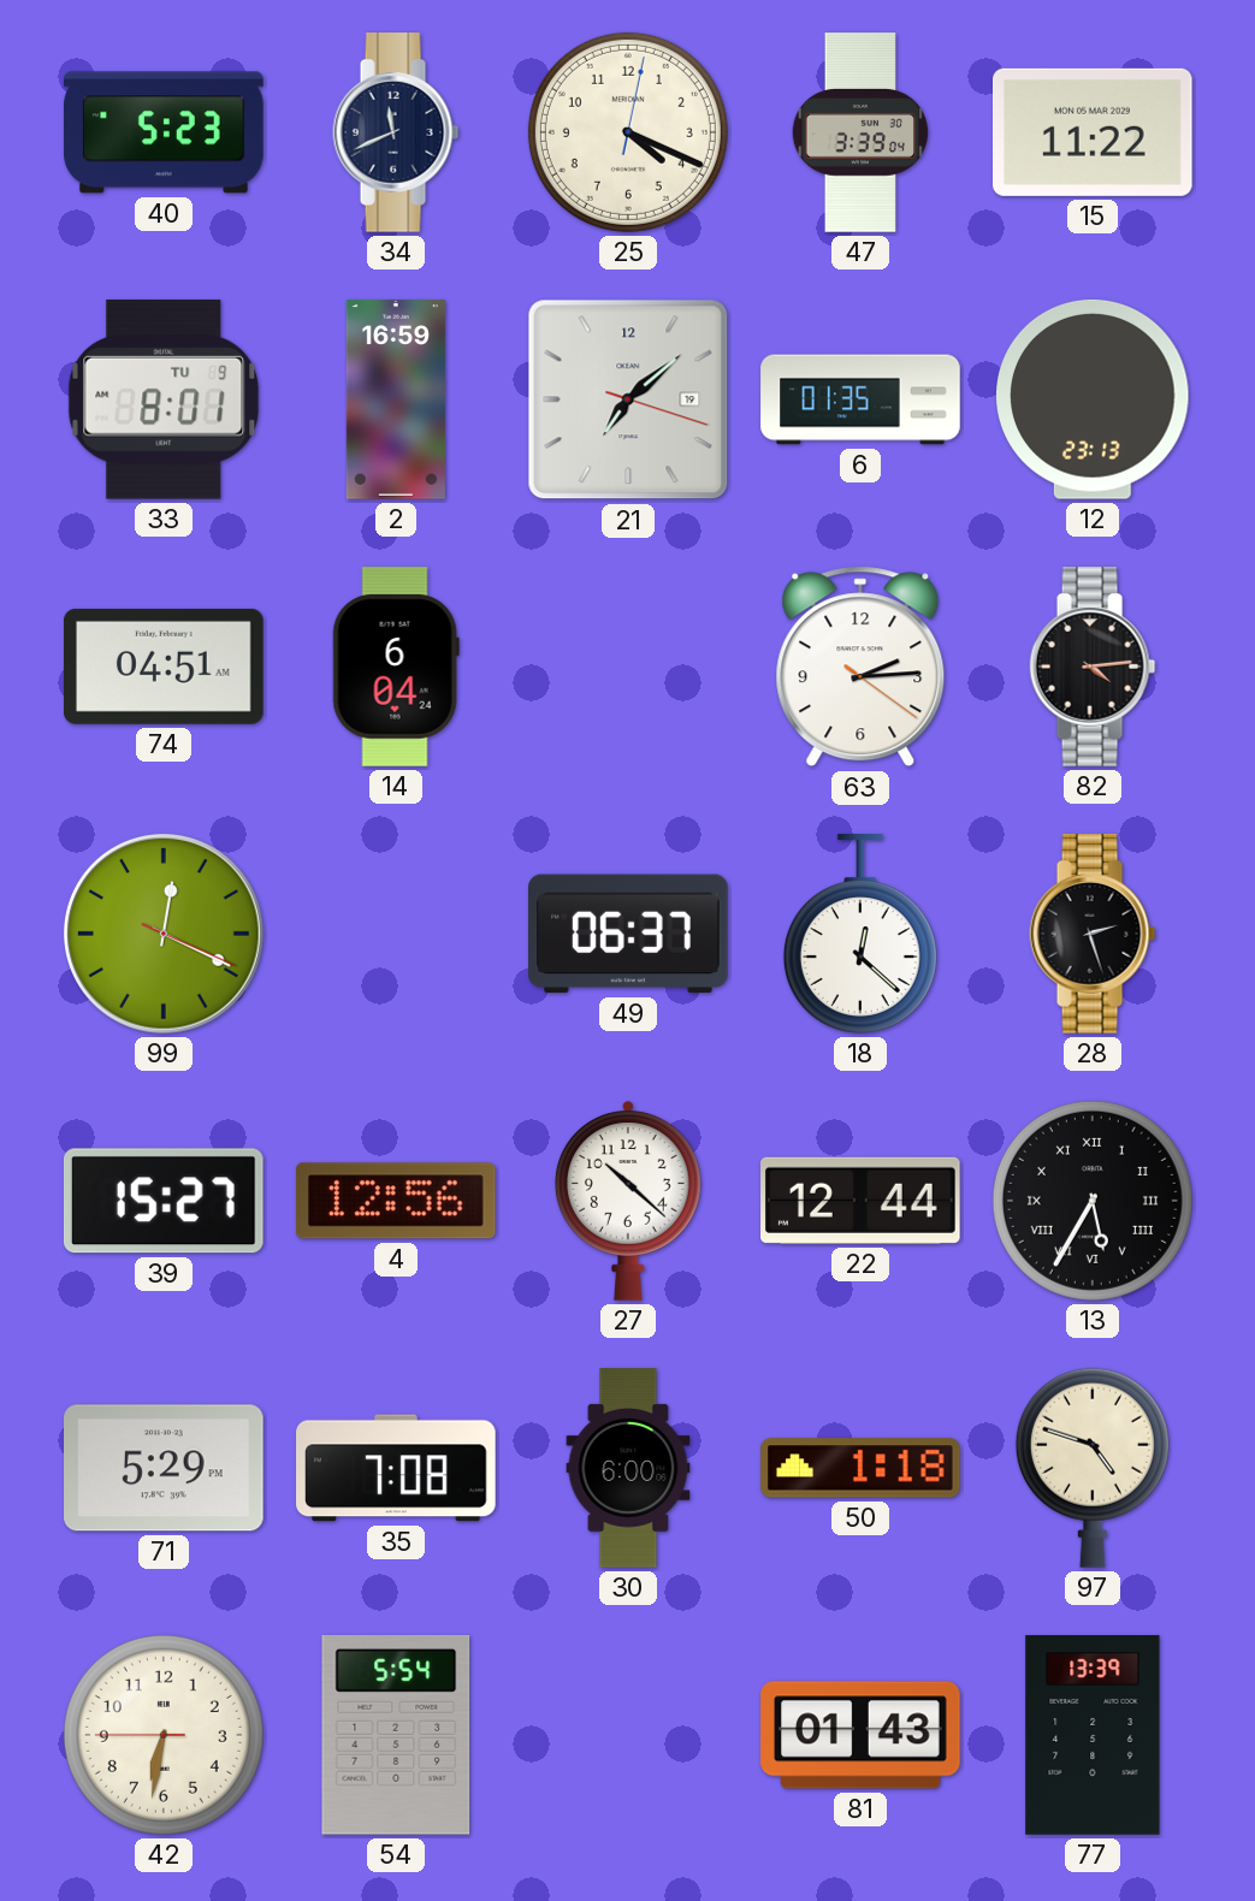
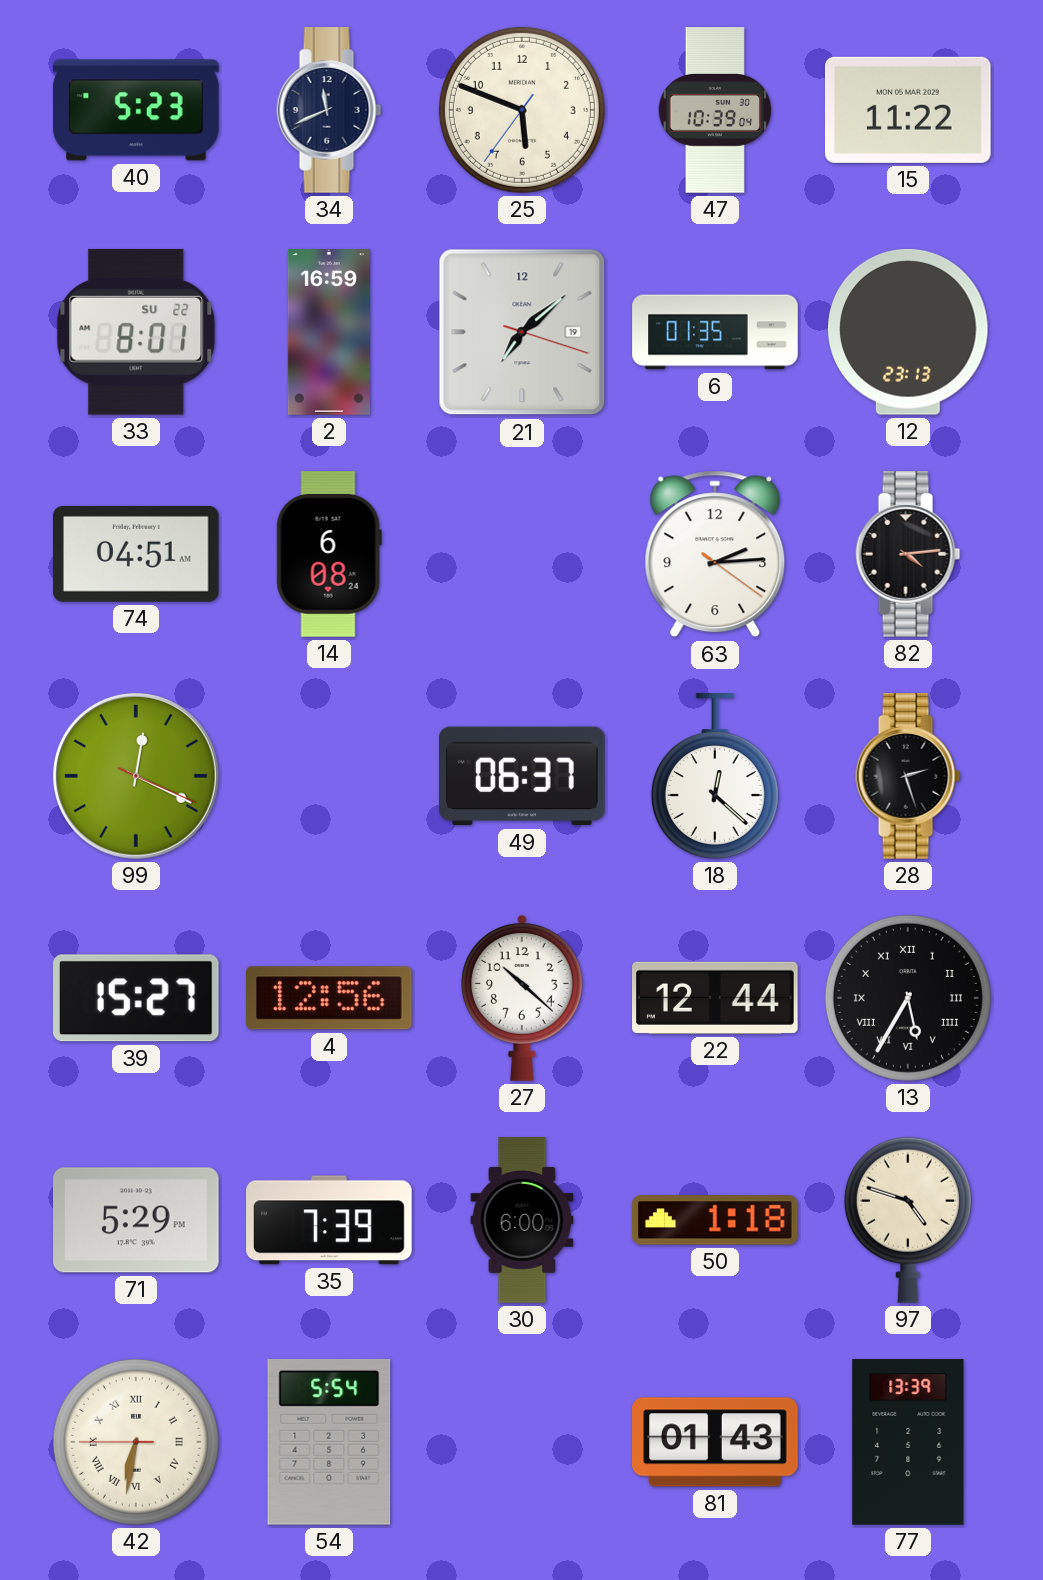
25: 4:19 -> 5:48
47: 3:39 -> 10:39
33 date: TU 9 -> SU 22
14: 6:04 -> 6:08
35: 7:08 -> 7:39
42 numerals: Arabic -> Roman
